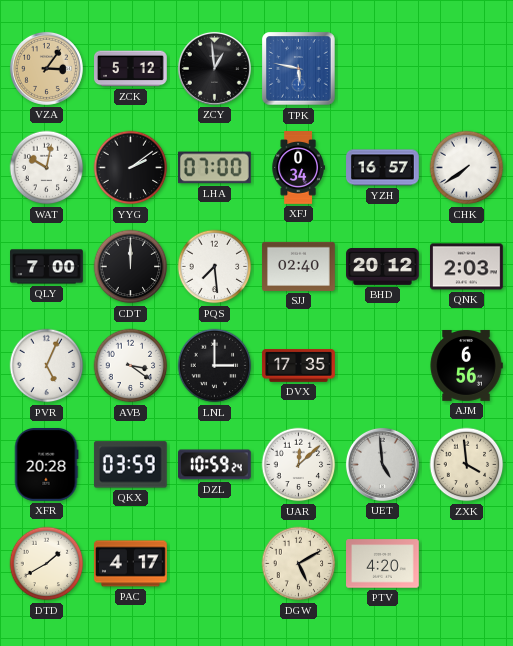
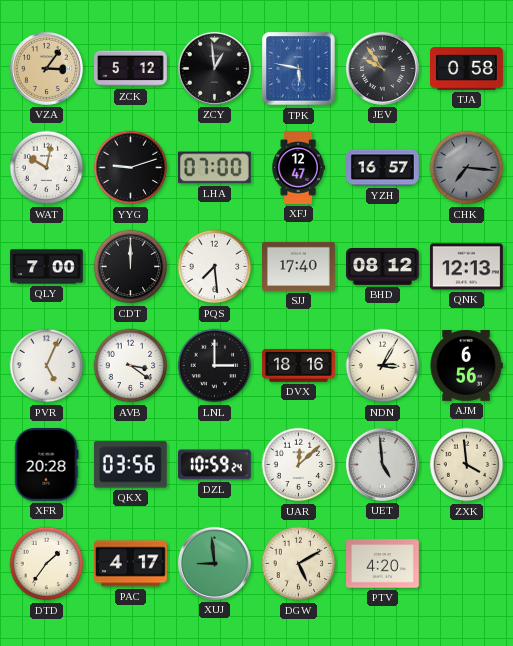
JEV: none -> 9:54
TJA: none -> 0:58
YYG: 2:09 -> 9:12
XFJ: 0:34 -> 12:47
CHK: 7:39 -> 7:16
CHK dial: white -> grey
SJJ: 02:40 -> 17:40
BHD: 20:12 -> 08:12
QNK: 2:03 -> 12:13
DVX: 17:35 -> 18:16
NDN: none -> 3:05
QKX: 03:59 -> 03:56
DTD: 1:40 -> 1:36
XUJ: none -> 8:59
